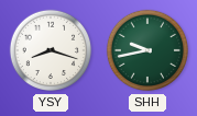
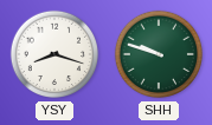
SHH: 9:43 -> 9:48
